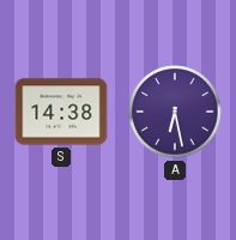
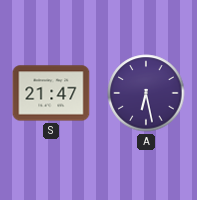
S: 14:38 -> 21:47
